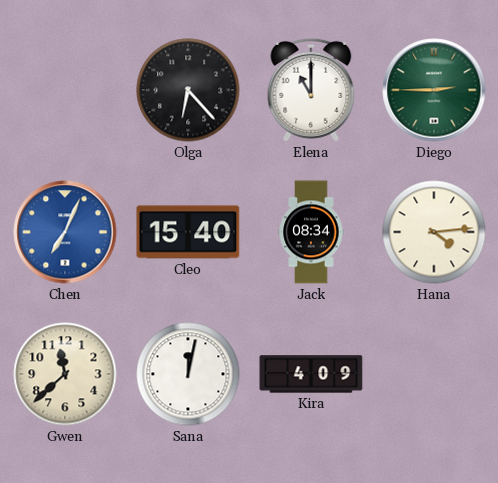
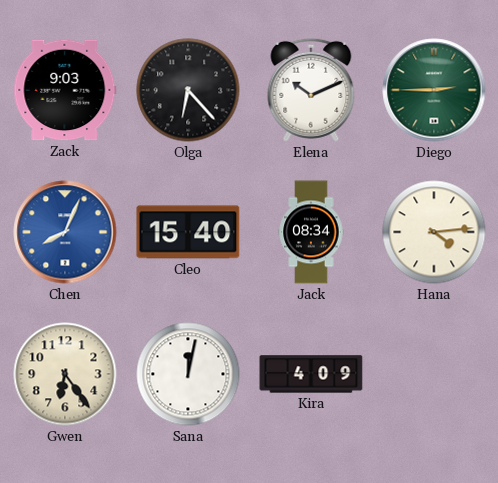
Zack: none -> 9:03
Elena: 11:00 -> 10:11
Chen: 7:04 -> 8:04
Gwen: 11:38 -> 6:24
